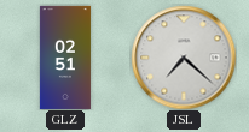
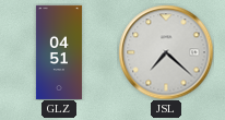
GLZ: 02:51 -> 04:51
